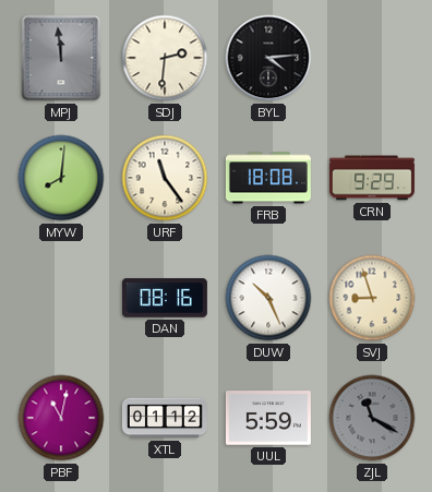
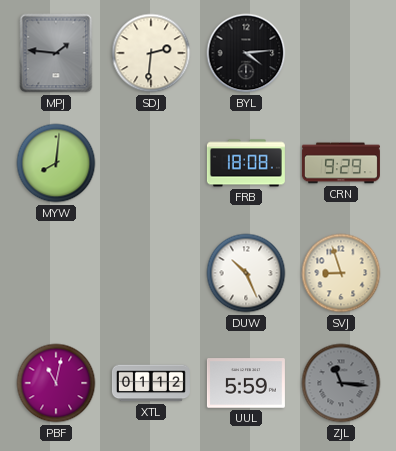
MPJ: 11:59 -> 1:46
URF: 11:24 -> none
DAN: 08:16 -> none
ZJL: 11:20 -> 11:16
